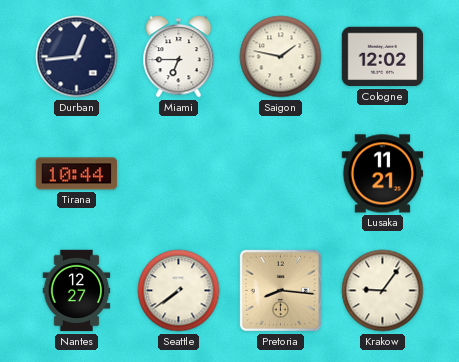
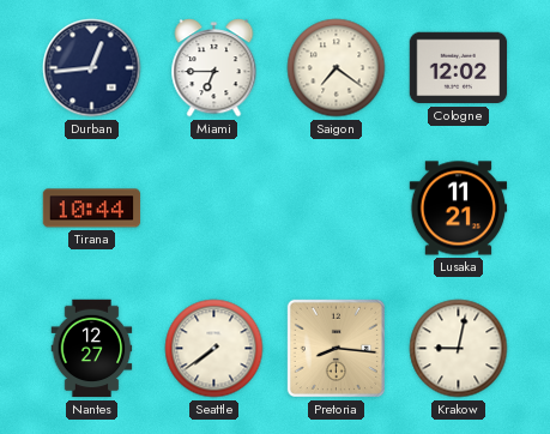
Saigon: 1:47 -> 7:21
Krakow: 9:06 -> 9:02
